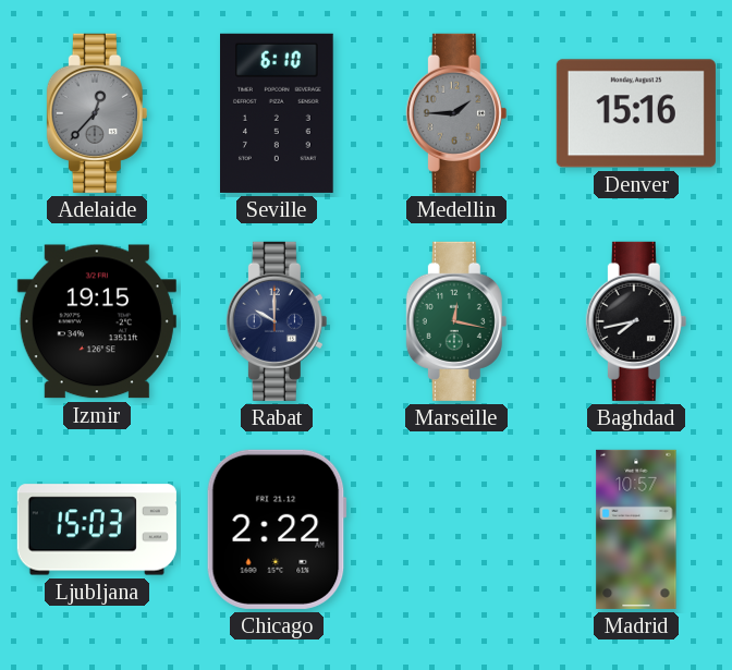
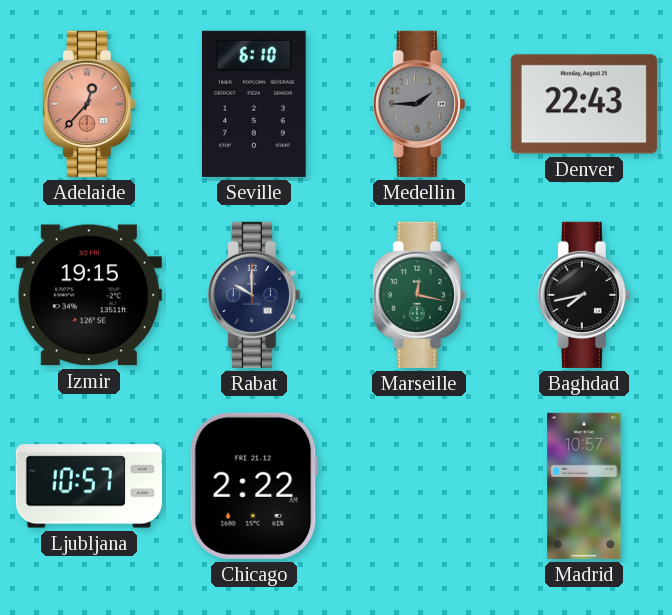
Adelaide dial: grey -> salmon
Denver: 15:16 -> 22:43
Ljubljana: 15:03 -> 10:57
